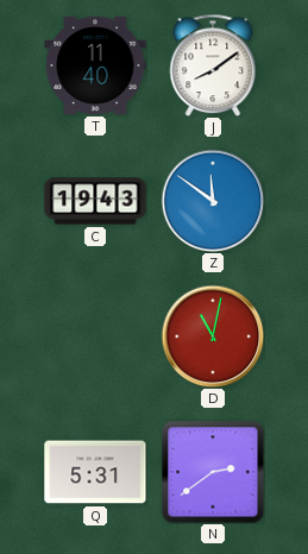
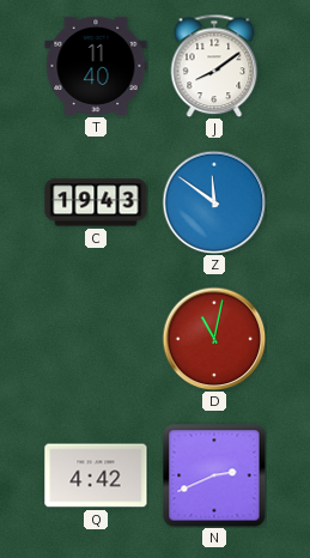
Q: 5:31 -> 4:42
N: 2:39 -> 2:41
